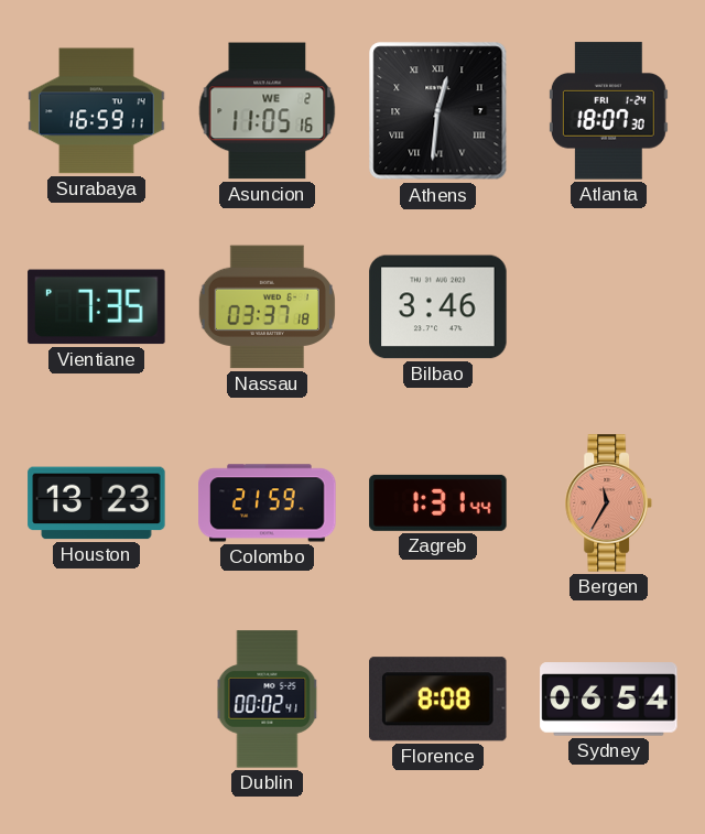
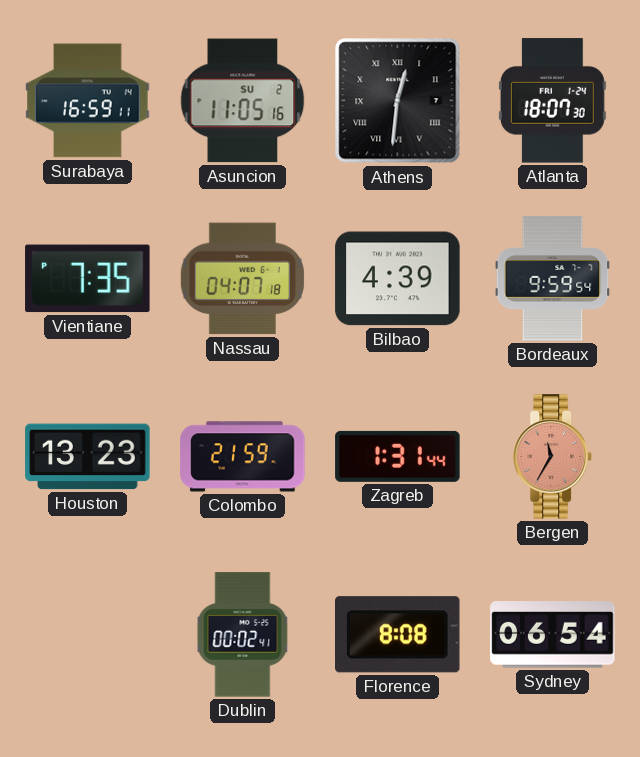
Asuncion date: WE 2 -> SU 2
Nassau: 03:37 -> 04:07
Bilbao: 3:46 -> 4:39
Bordeaux: none -> 9:59
